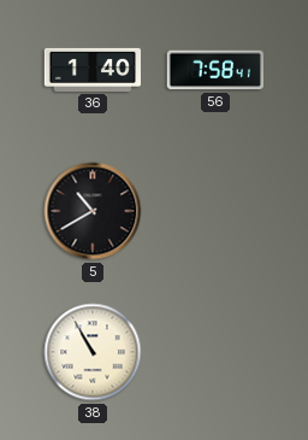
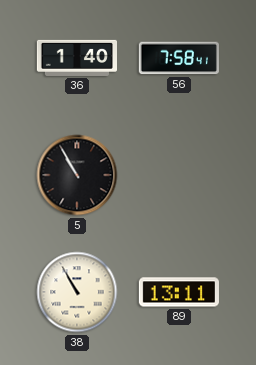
5: 10:40 -> 10:55
89: none -> 13:11
